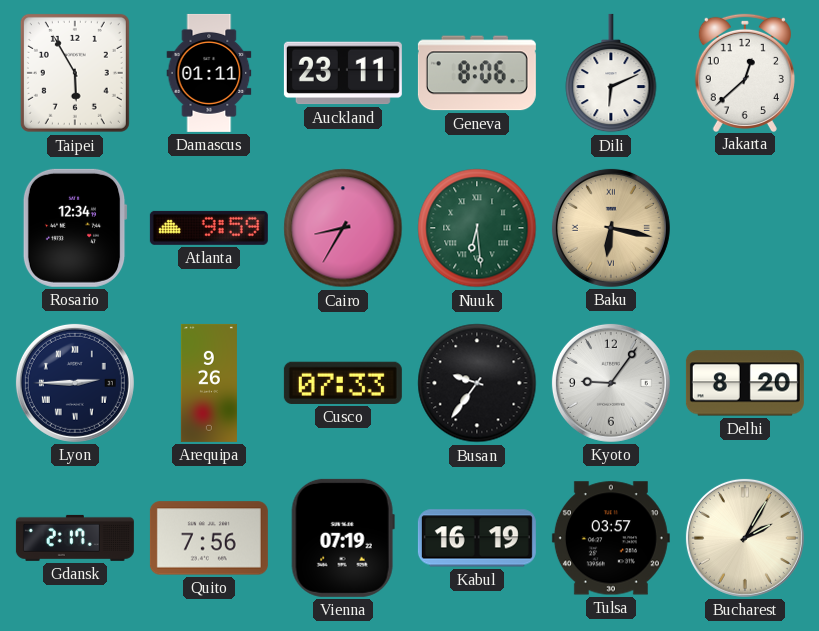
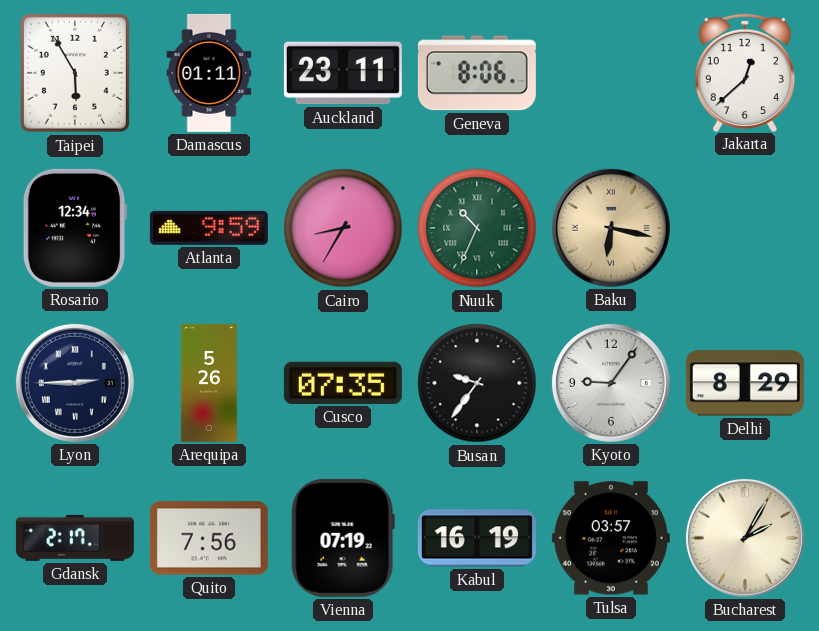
Dili: 6:11 -> none
Nuuk: 6:29 -> 10:34
Arequipa: 9:26 -> 5:26
Cusco: 07:33 -> 07:35
Delhi: 8:20 -> 8:29
